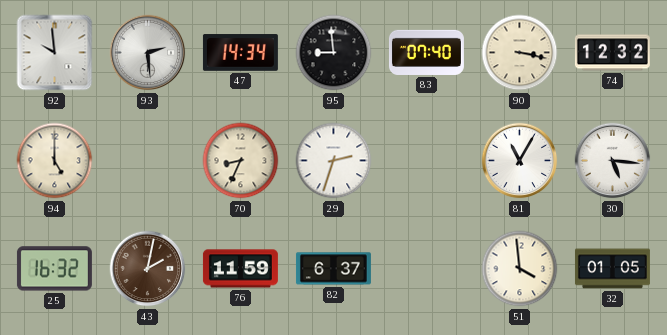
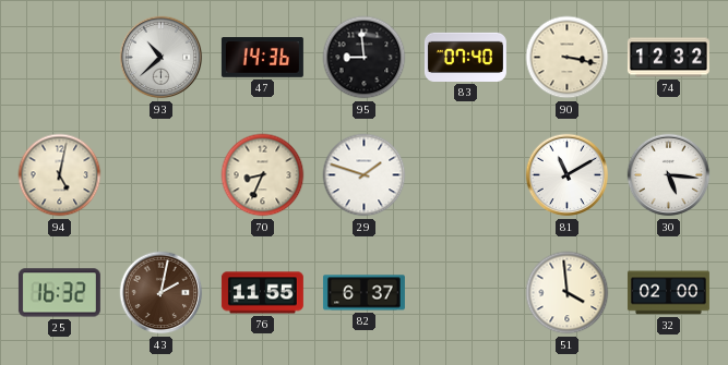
92: 9:59 -> none
93: 2:29 -> 10:38
47: 14:34 -> 14:36
94: 5:00 -> 5:02
29: 2:33 -> 1:48
81: 11:05 -> 11:10
76: 11:59 -> 11:55
32: 01:05 -> 02:00
